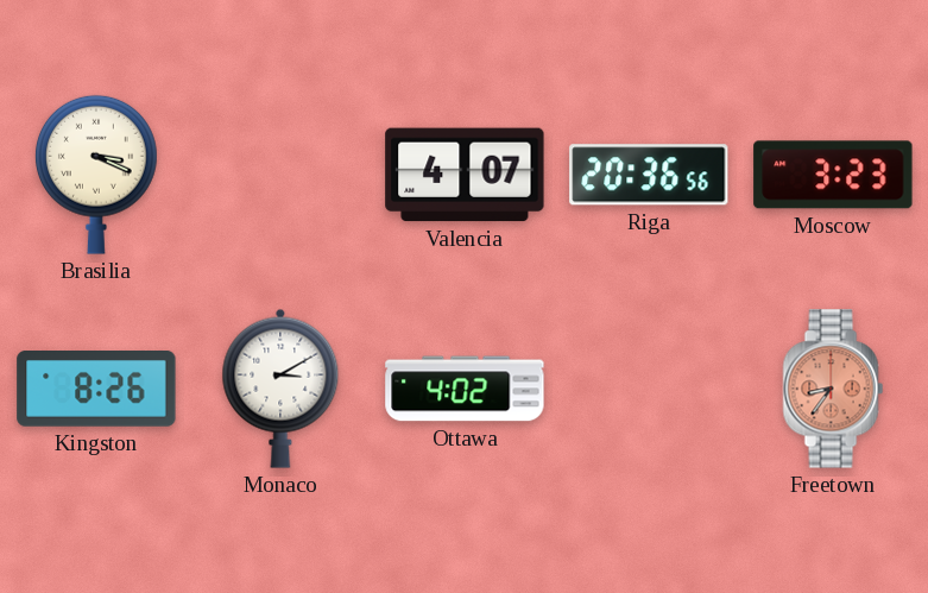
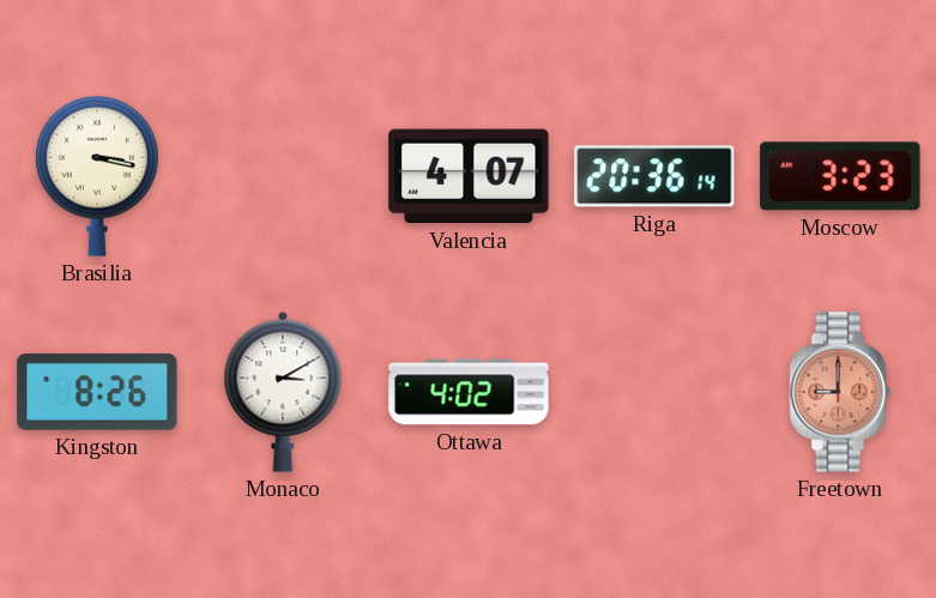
Brasilia: 3:19 -> 3:17
Riga: 20:36:56 -> 20:36:14
Freetown: 8:36 -> 9:00
